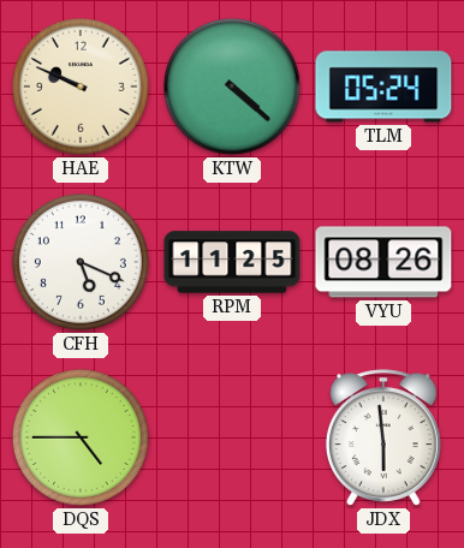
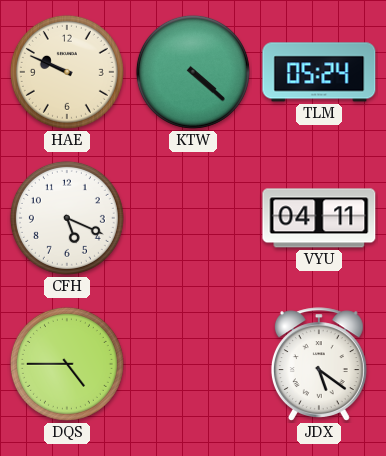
RPM: 11:25 -> none
VYU: 08:26 -> 04:11
JDX: 5:59 -> 5:21
